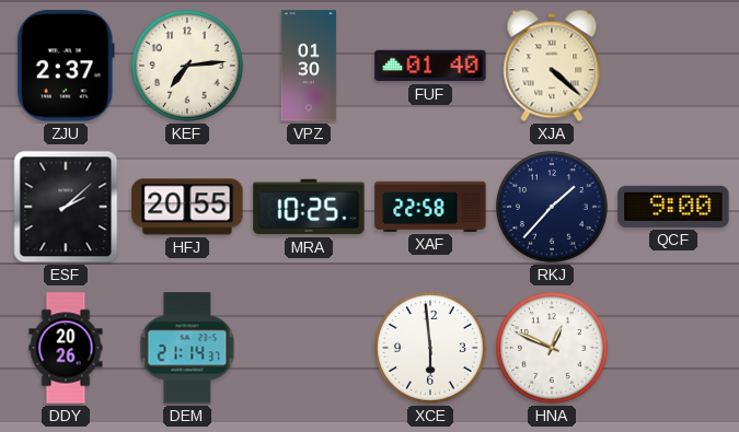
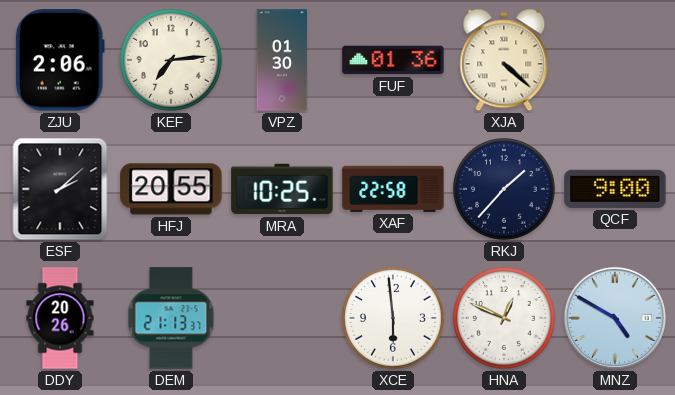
ZJU: 2:37 -> 2:06
FUF: 01:40 -> 01:36
DEM: 21:14 -> 21:13
MNZ: none -> 4:50
